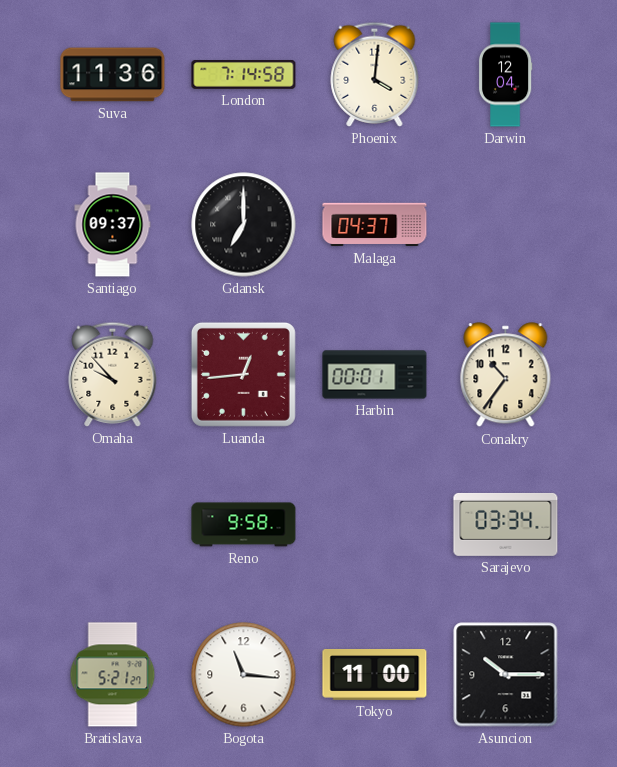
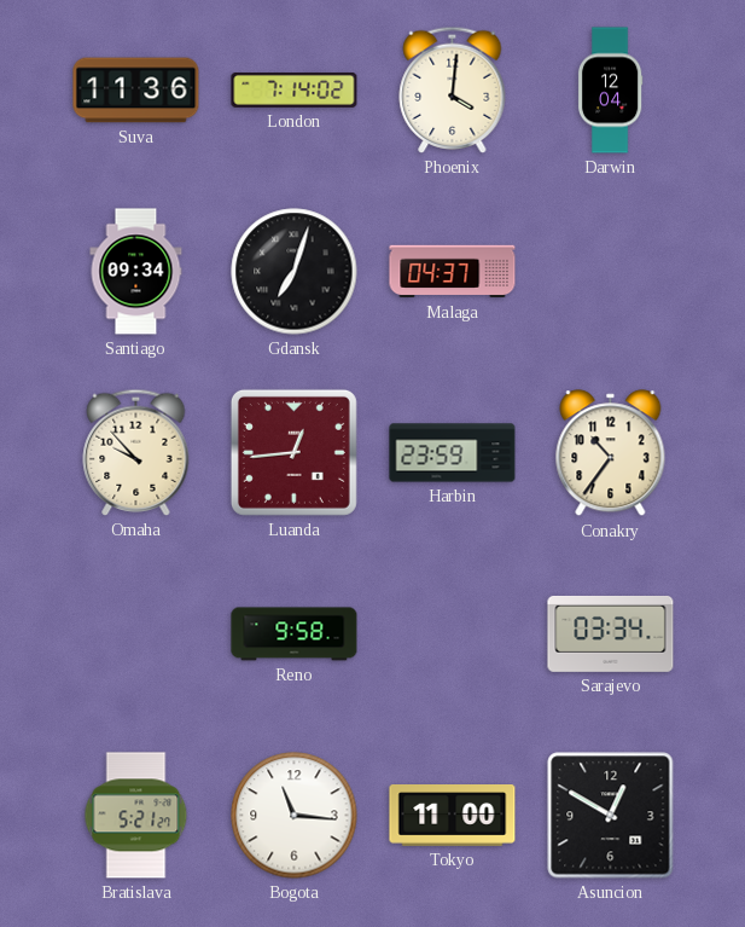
London: 7:14:58 -> 7:14:02
Santiago: 09:37 -> 09:34
Gdansk: 7:00 -> 7:03
Harbin: 00:01 -> 23:59
Asuncion: 10:15 -> 12:50
